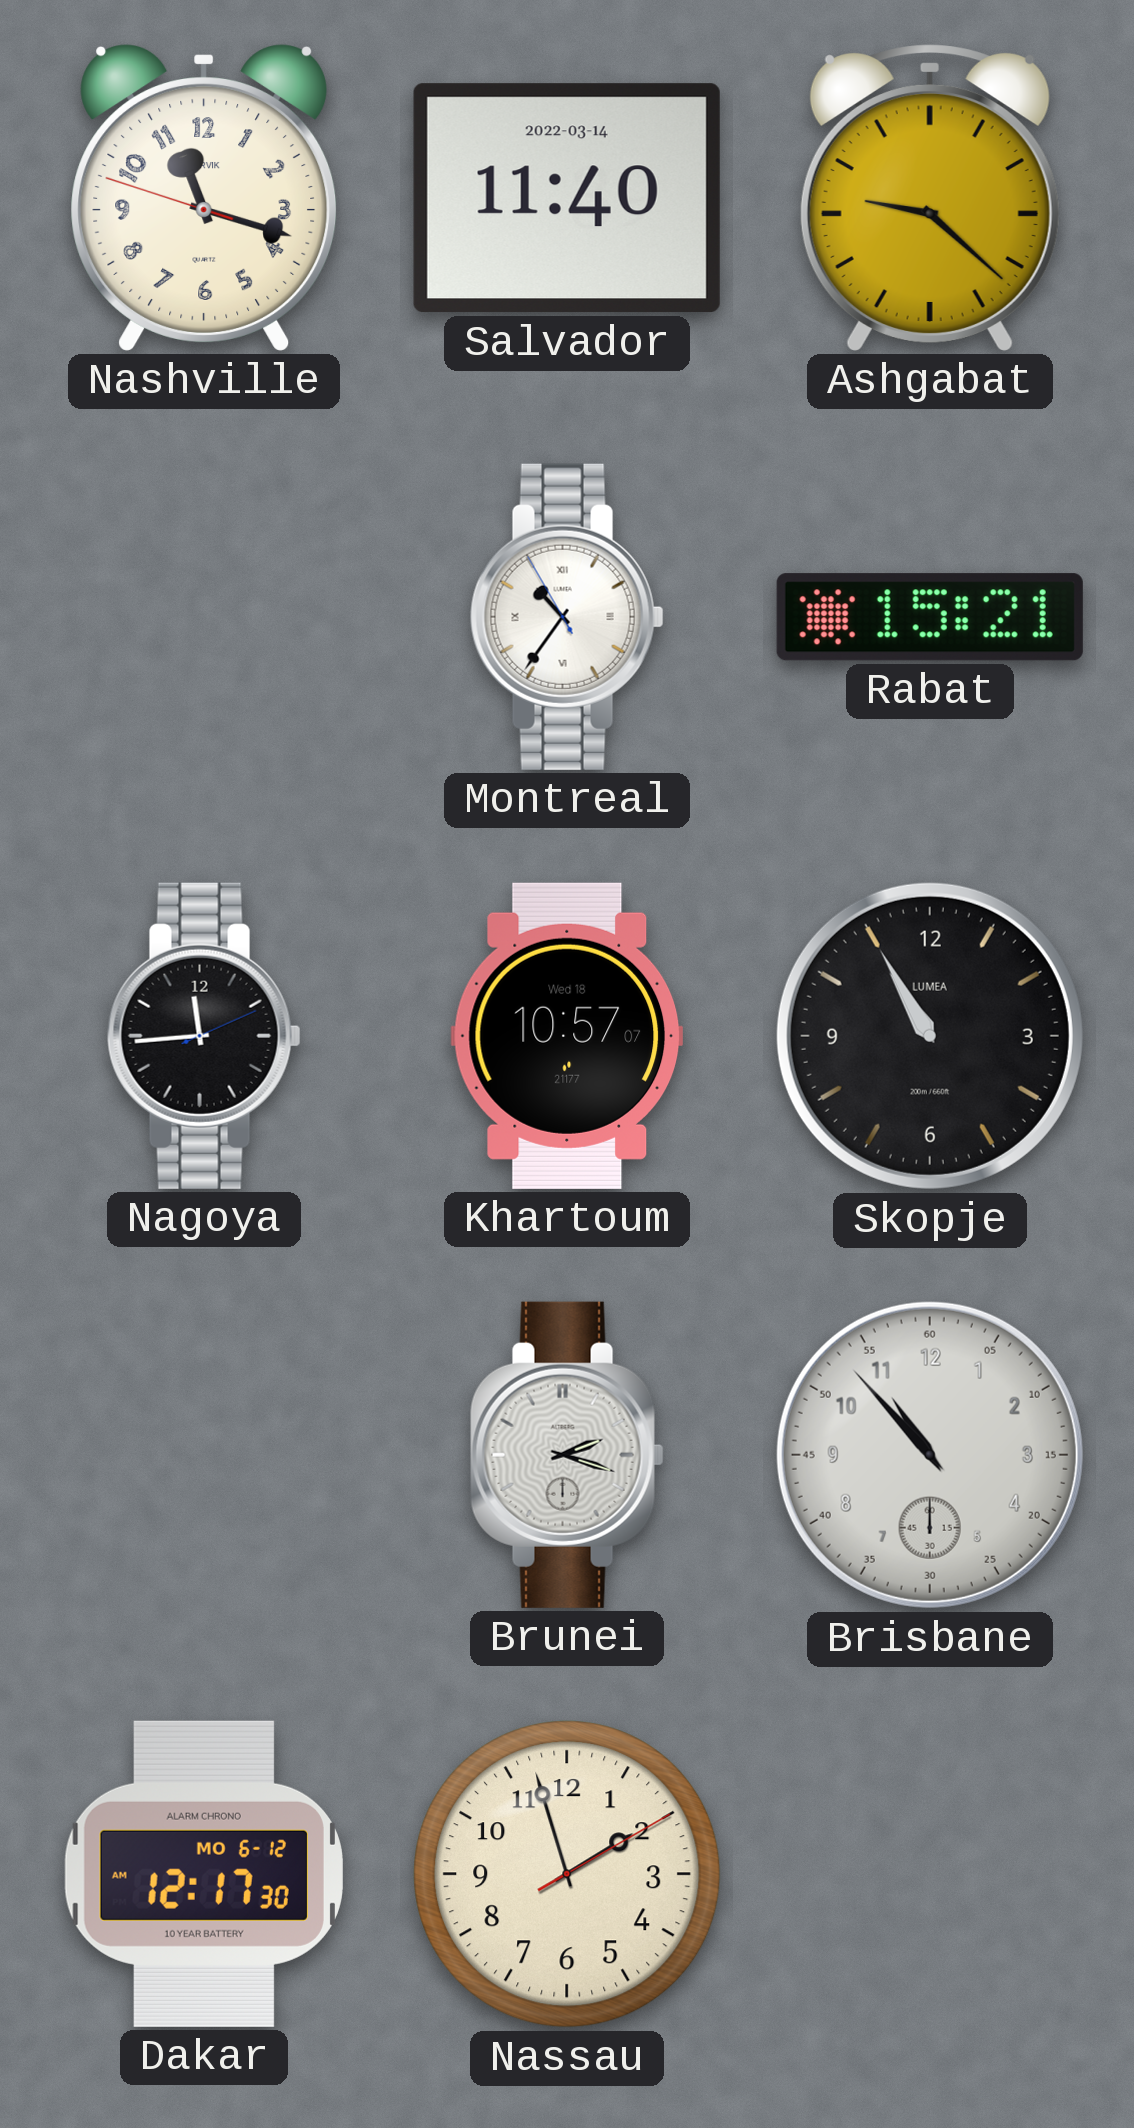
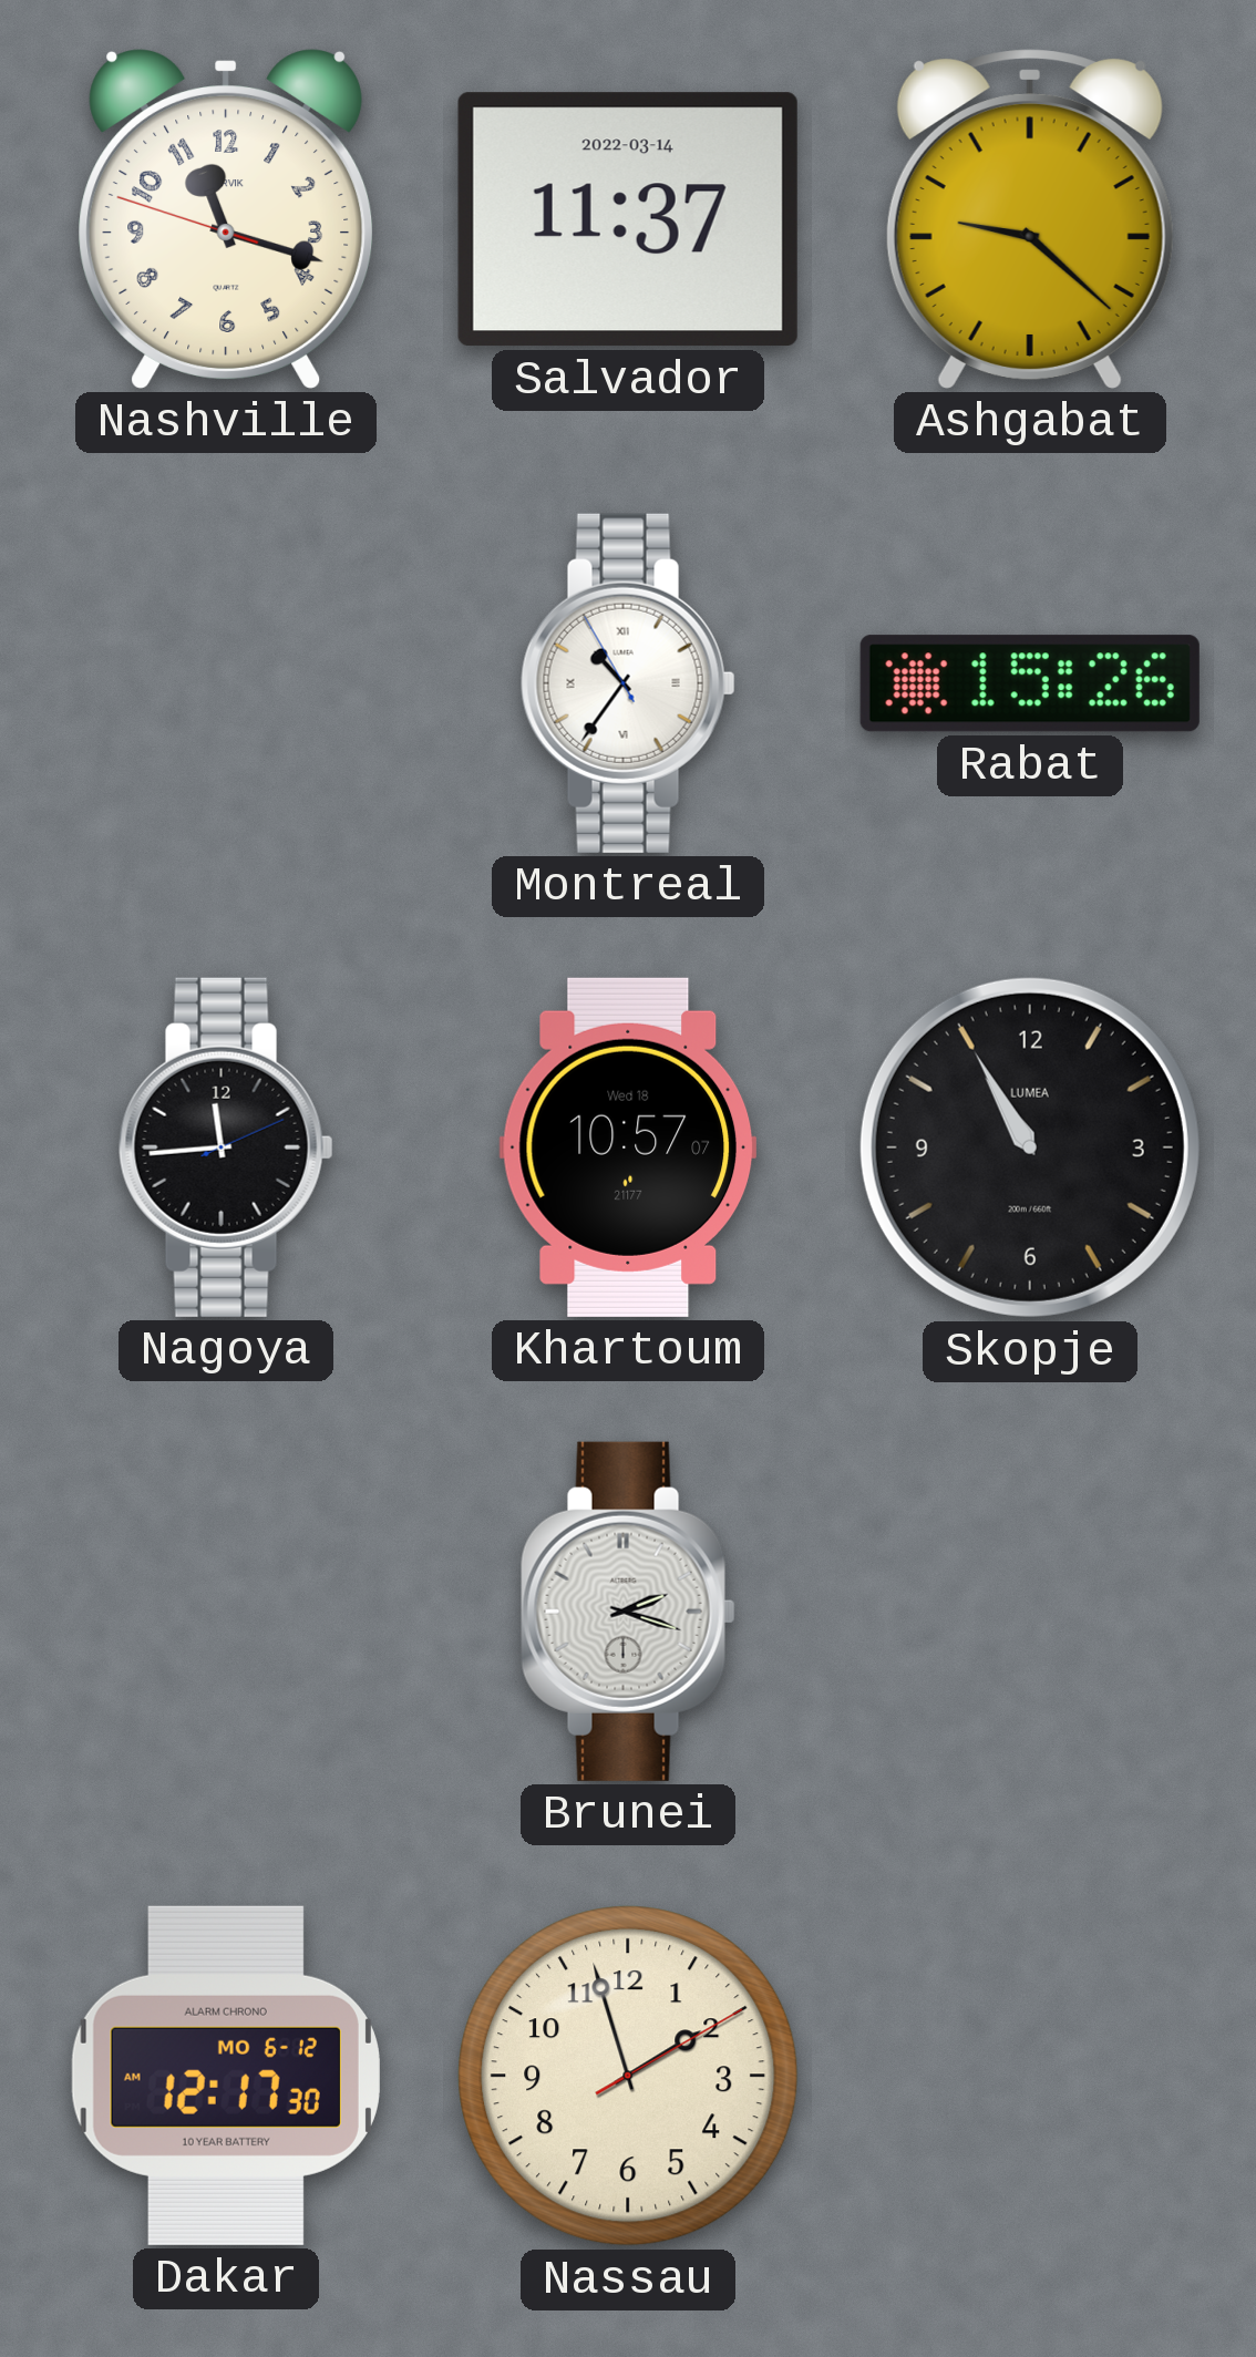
Salvador: 11:40 -> 11:37
Rabat: 15:21 -> 15:26
Brisbane: 10:53 -> none
